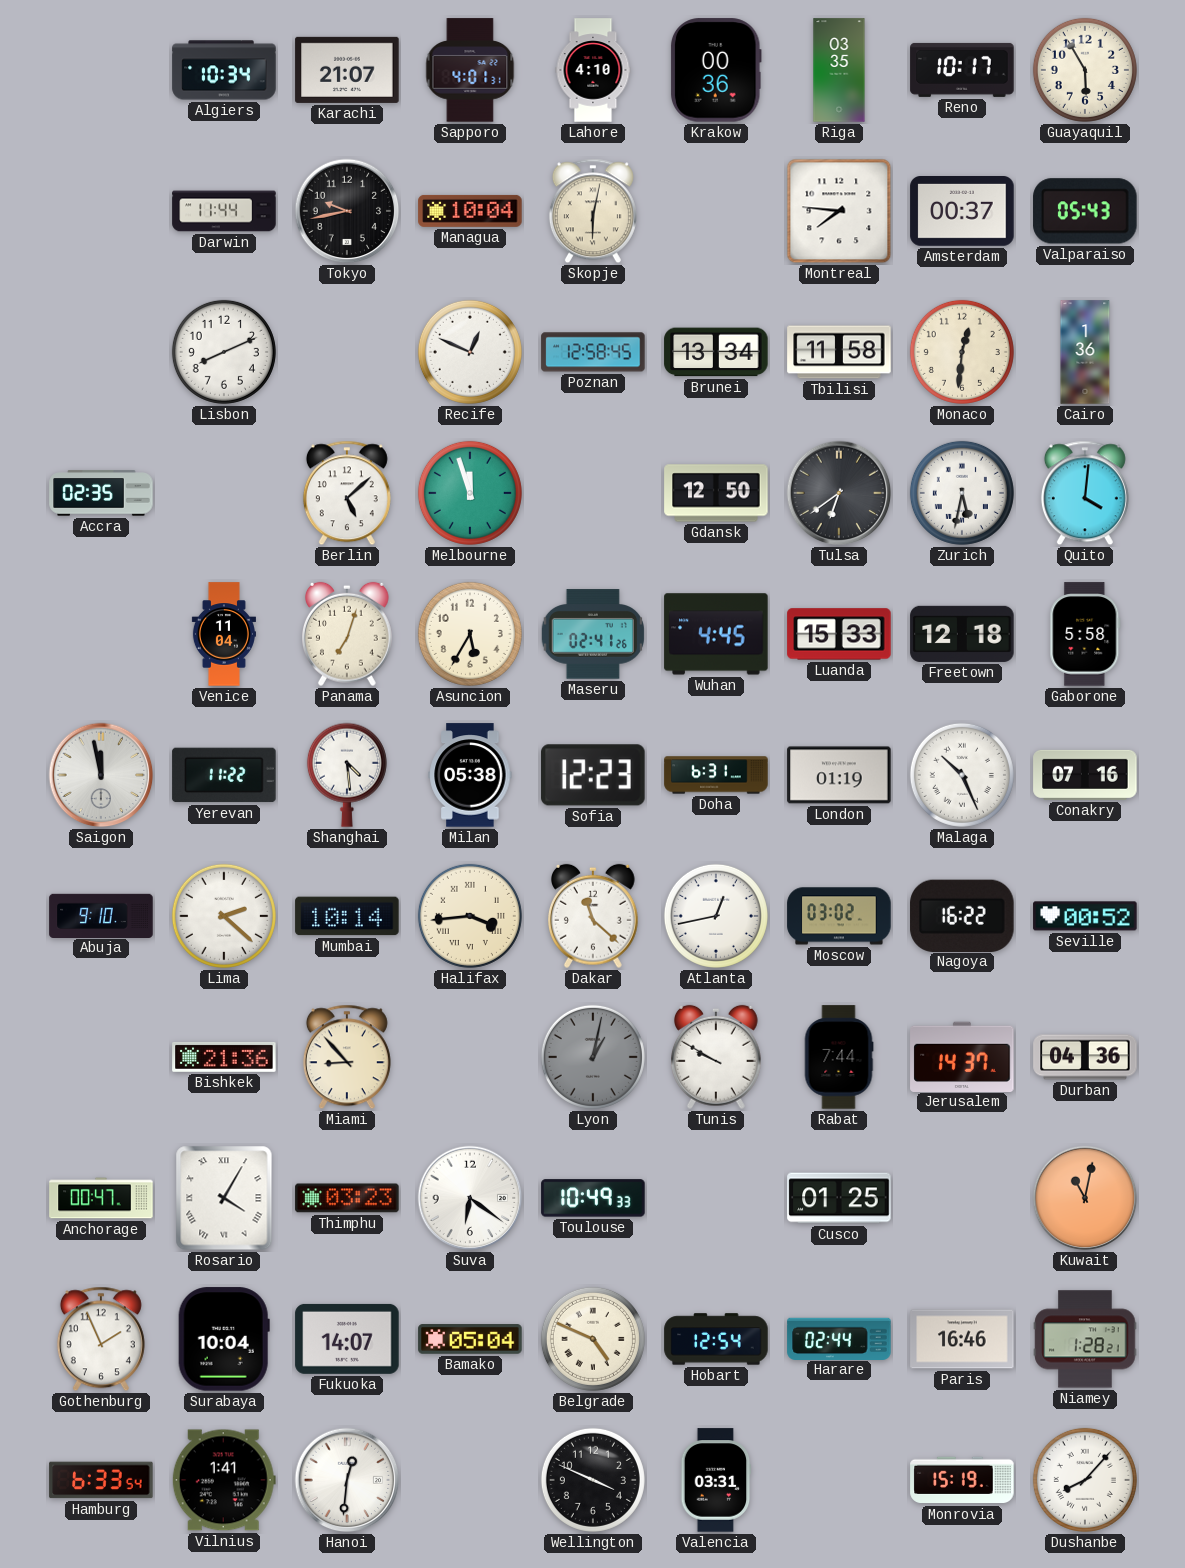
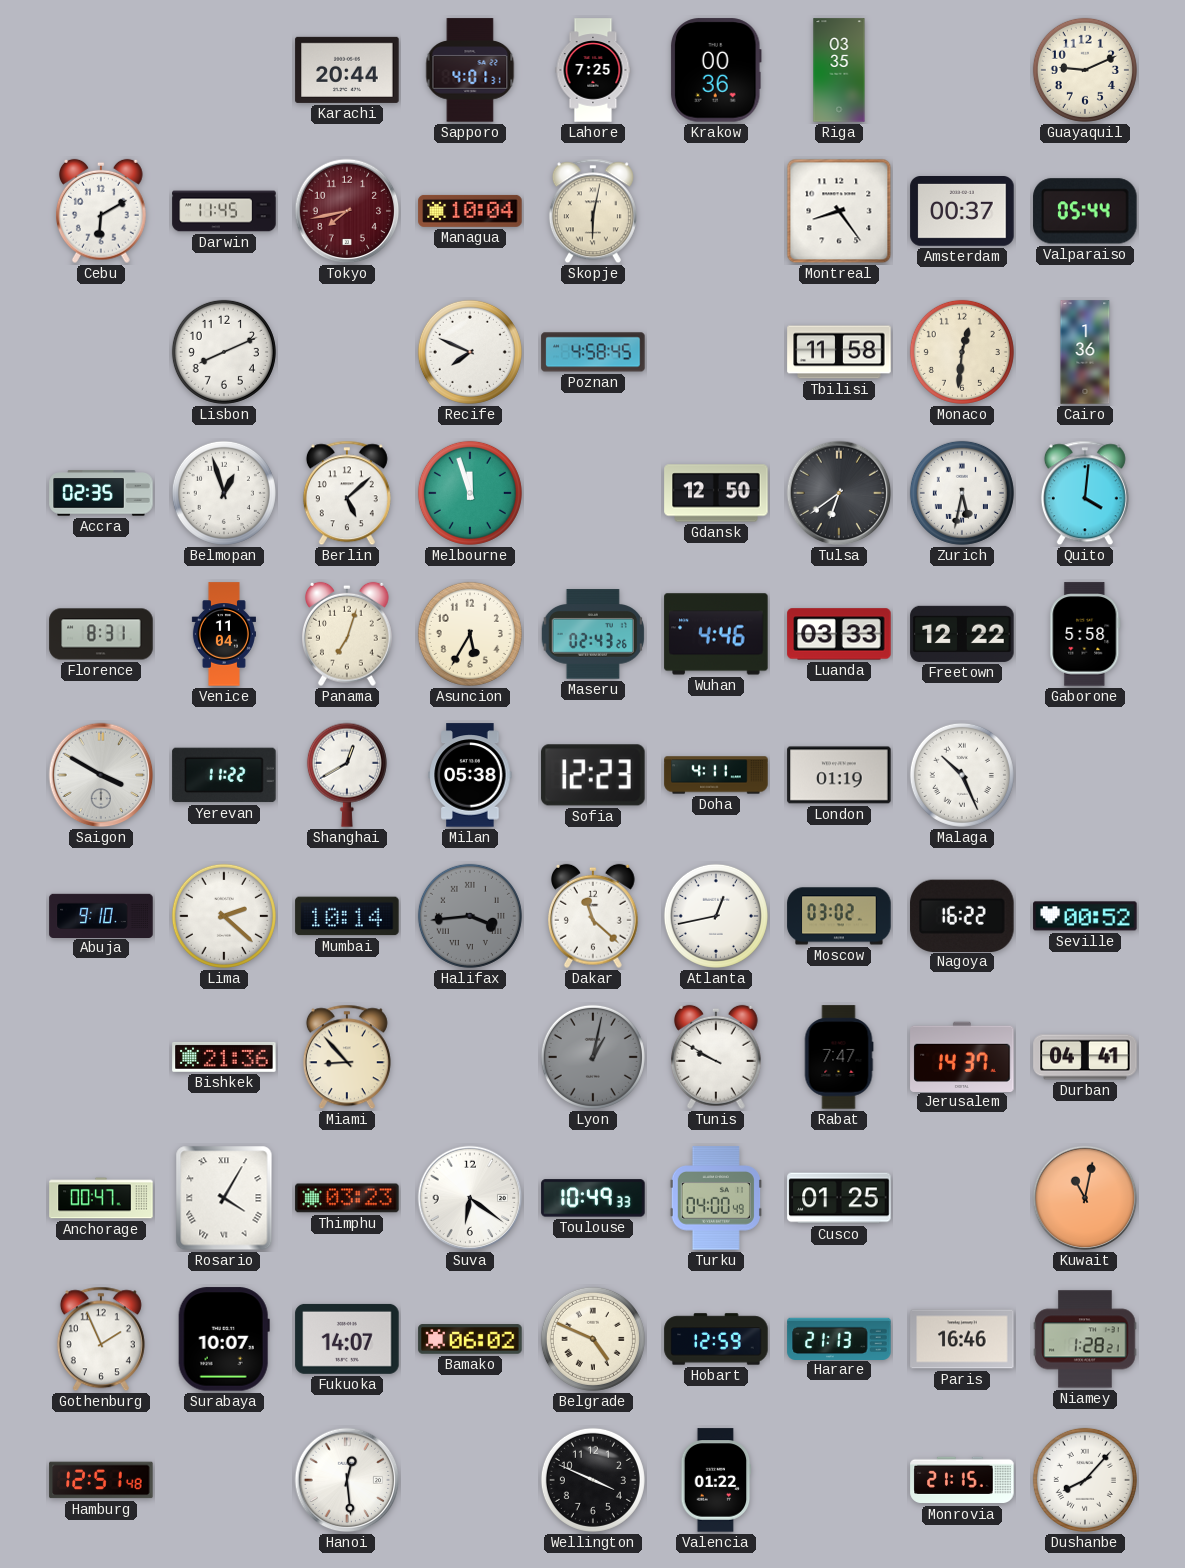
Algiers: 10:34 -> none
Karachi: 21:07 -> 20:44
Lahore: 4:10 -> 7:25
Reno: 10:17 -> none
Guayaquil: 5:55 -> 9:11
Cebu: none -> 6:10
Darwin: 11:44 -> 11:45
Tokyo: 9:43 -> 7:43
Tokyo dial: black -> burgundy
Montreal: 7:46 -> 8:24
Valparaiso: 05:43 -> 05:44
Recife: 12:49 -> 7:49
Poznan: 12:58 -> 4:58
Brunei: 13:34 -> none
Belmopan: none -> 12:57
Florence: none -> 8:31
Maseru: 02:41 -> 02:43
Wuhan: 4:45 -> 4:46
Luanda: 15:33 -> 03:33
Freetown: 12:18 -> 12:22
Saigon: 11:58 -> 3:50
Shanghai: 4:29 -> 12:40
Doha: 6:31 -> 4:11
Conakry: 07:16 -> none
Halifax dial: cream -> grey
Rabat: 7:44 -> 7:47
Durban: 04:36 -> 04:41
Turku: none -> 04:00
Surabaya: 10:04 -> 10:07
Bamako: 05:04 -> 06:02
Hobart: 12:54 -> 12:59
Harare: 02:44 -> 21:13
Hamburg: 6:33 -> 12:51
Vilnius: 1:41 -> none
Hanoi: 12:31 -> 12:29
Valencia: 03:31 -> 01:22
Monrovia: 15:19 -> 21:15
